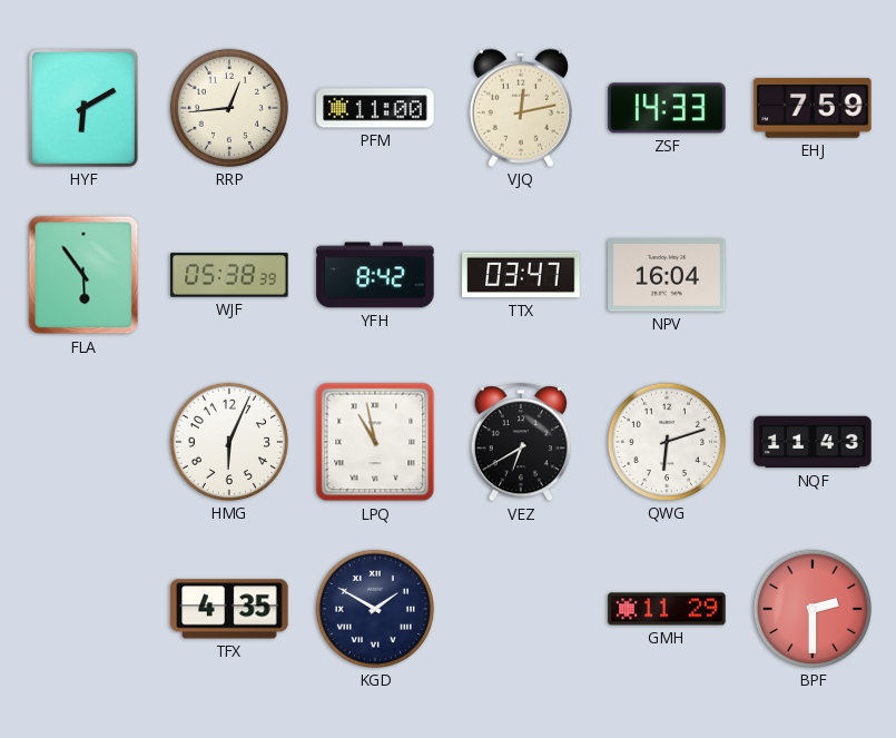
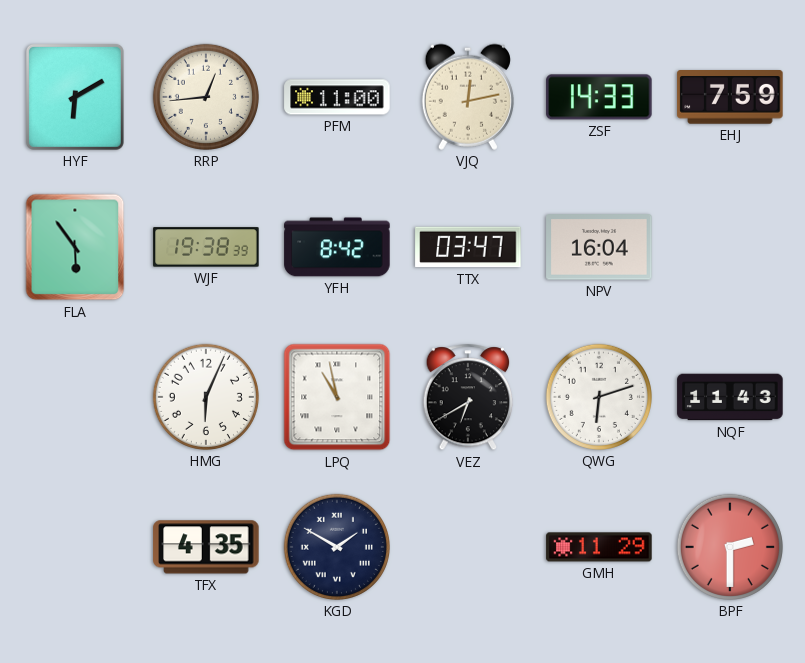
WJF: 05:38 -> 19:38
